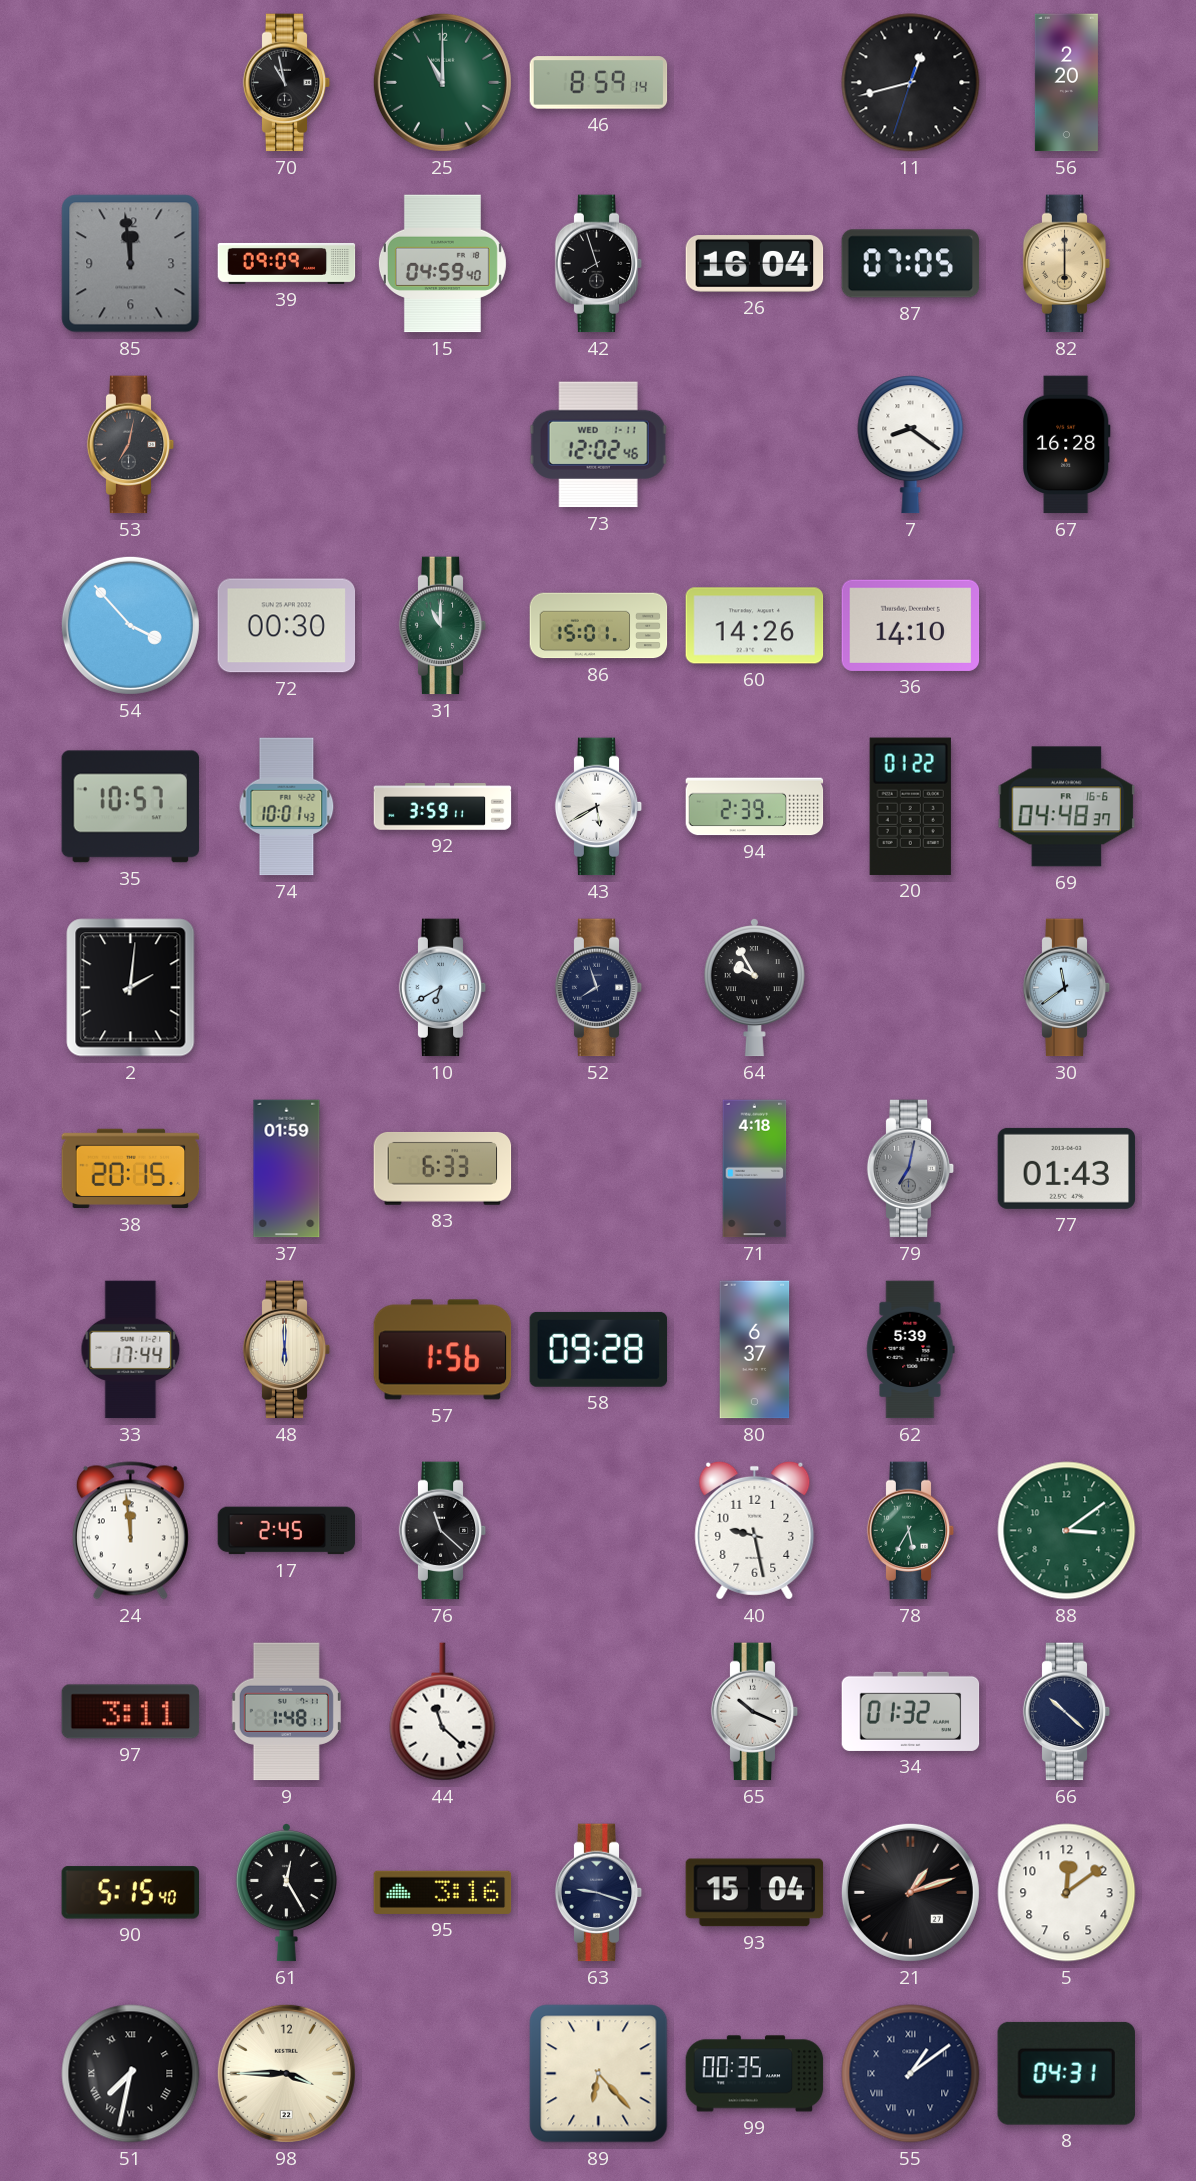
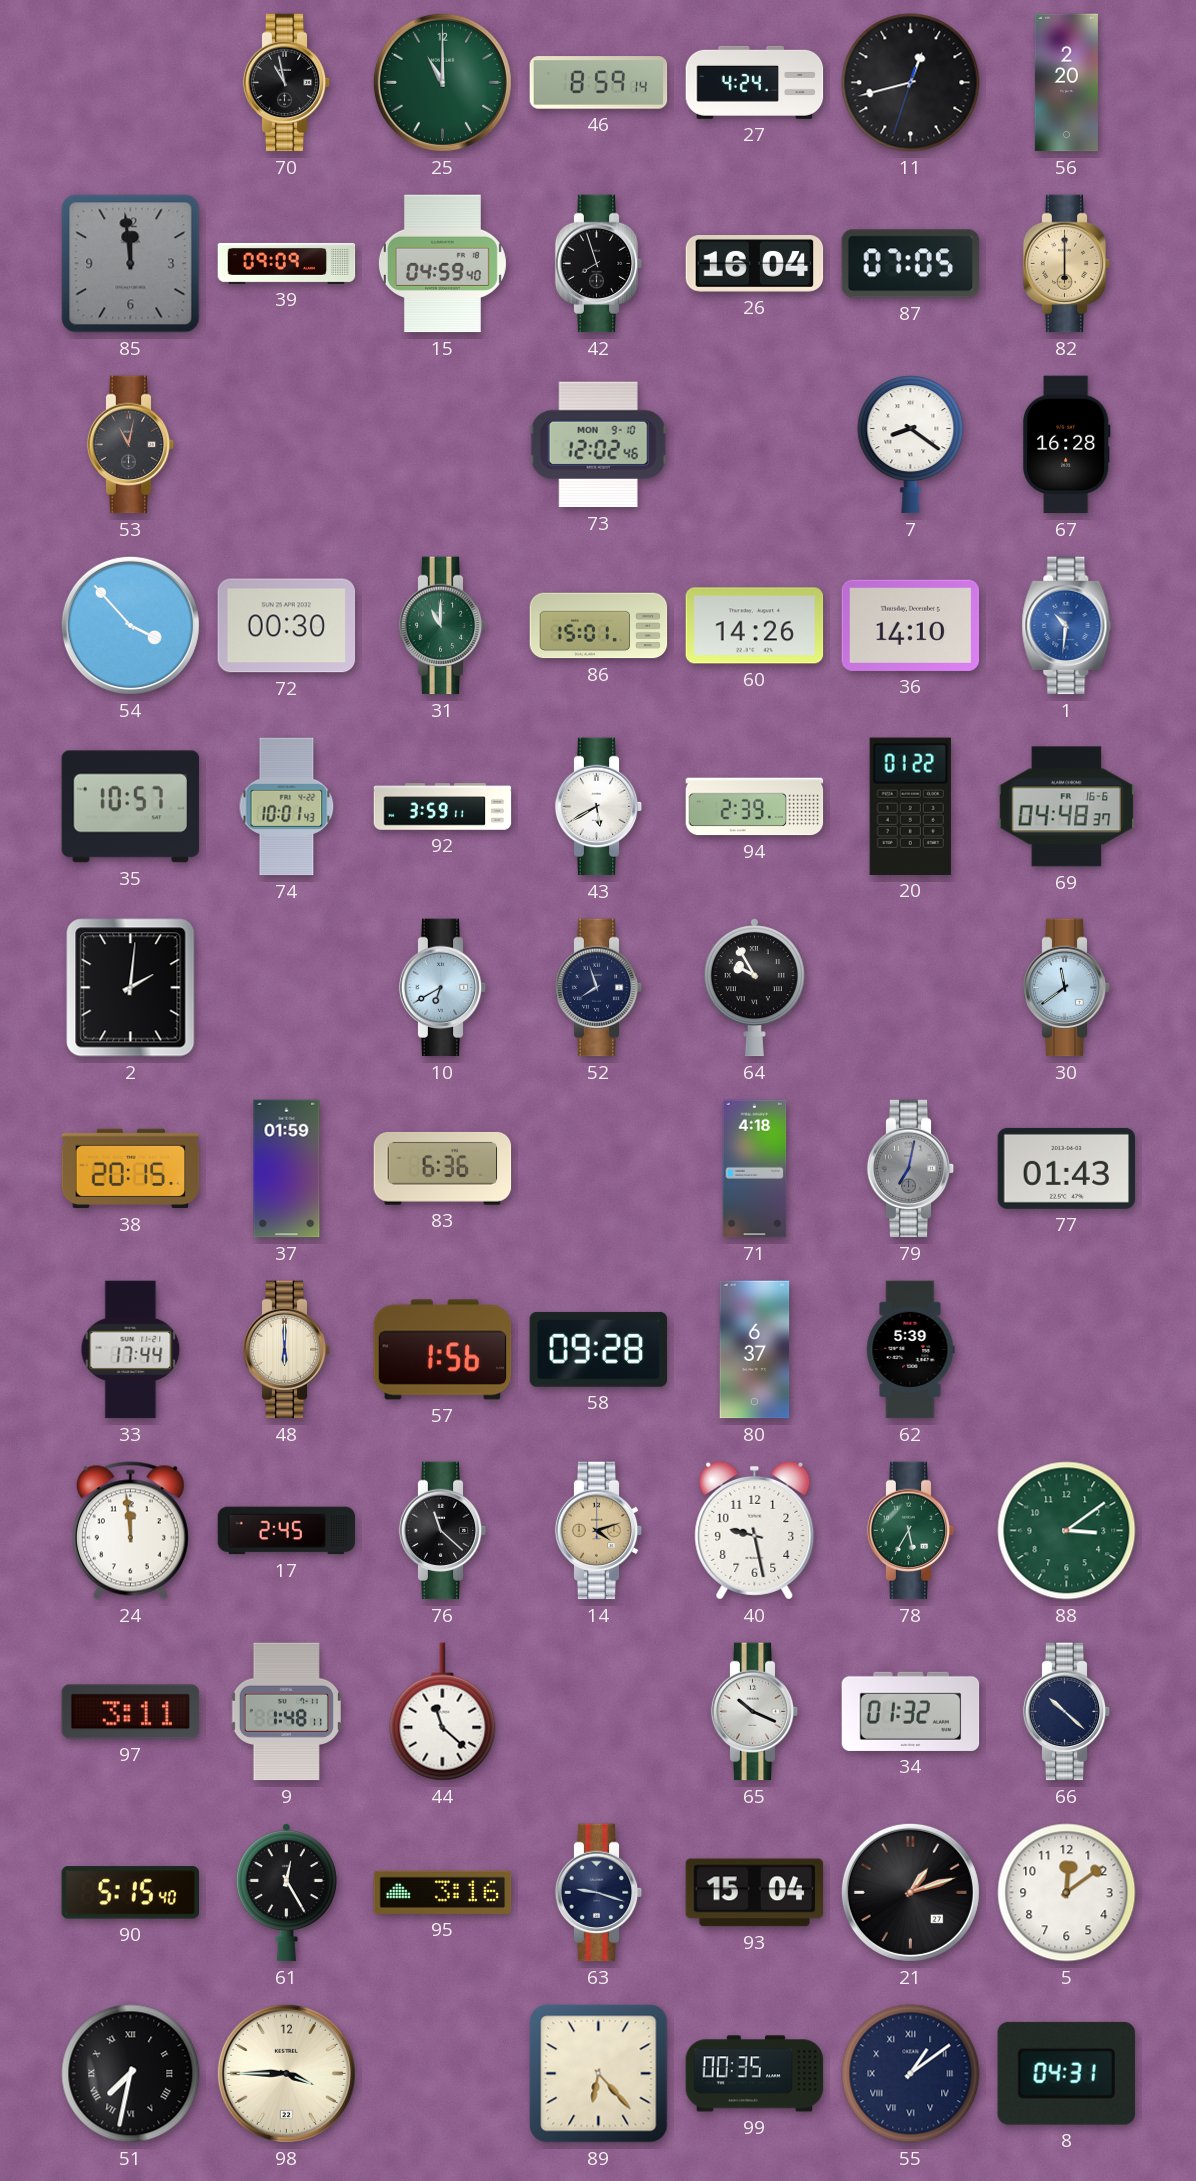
27: none -> 4:24
53: 7:02 -> 11:02
73 date: WED 1-11 -> MON 9-10
1: none -> 10:31
83: 6:33 -> 6:36
14: none -> 4:12
